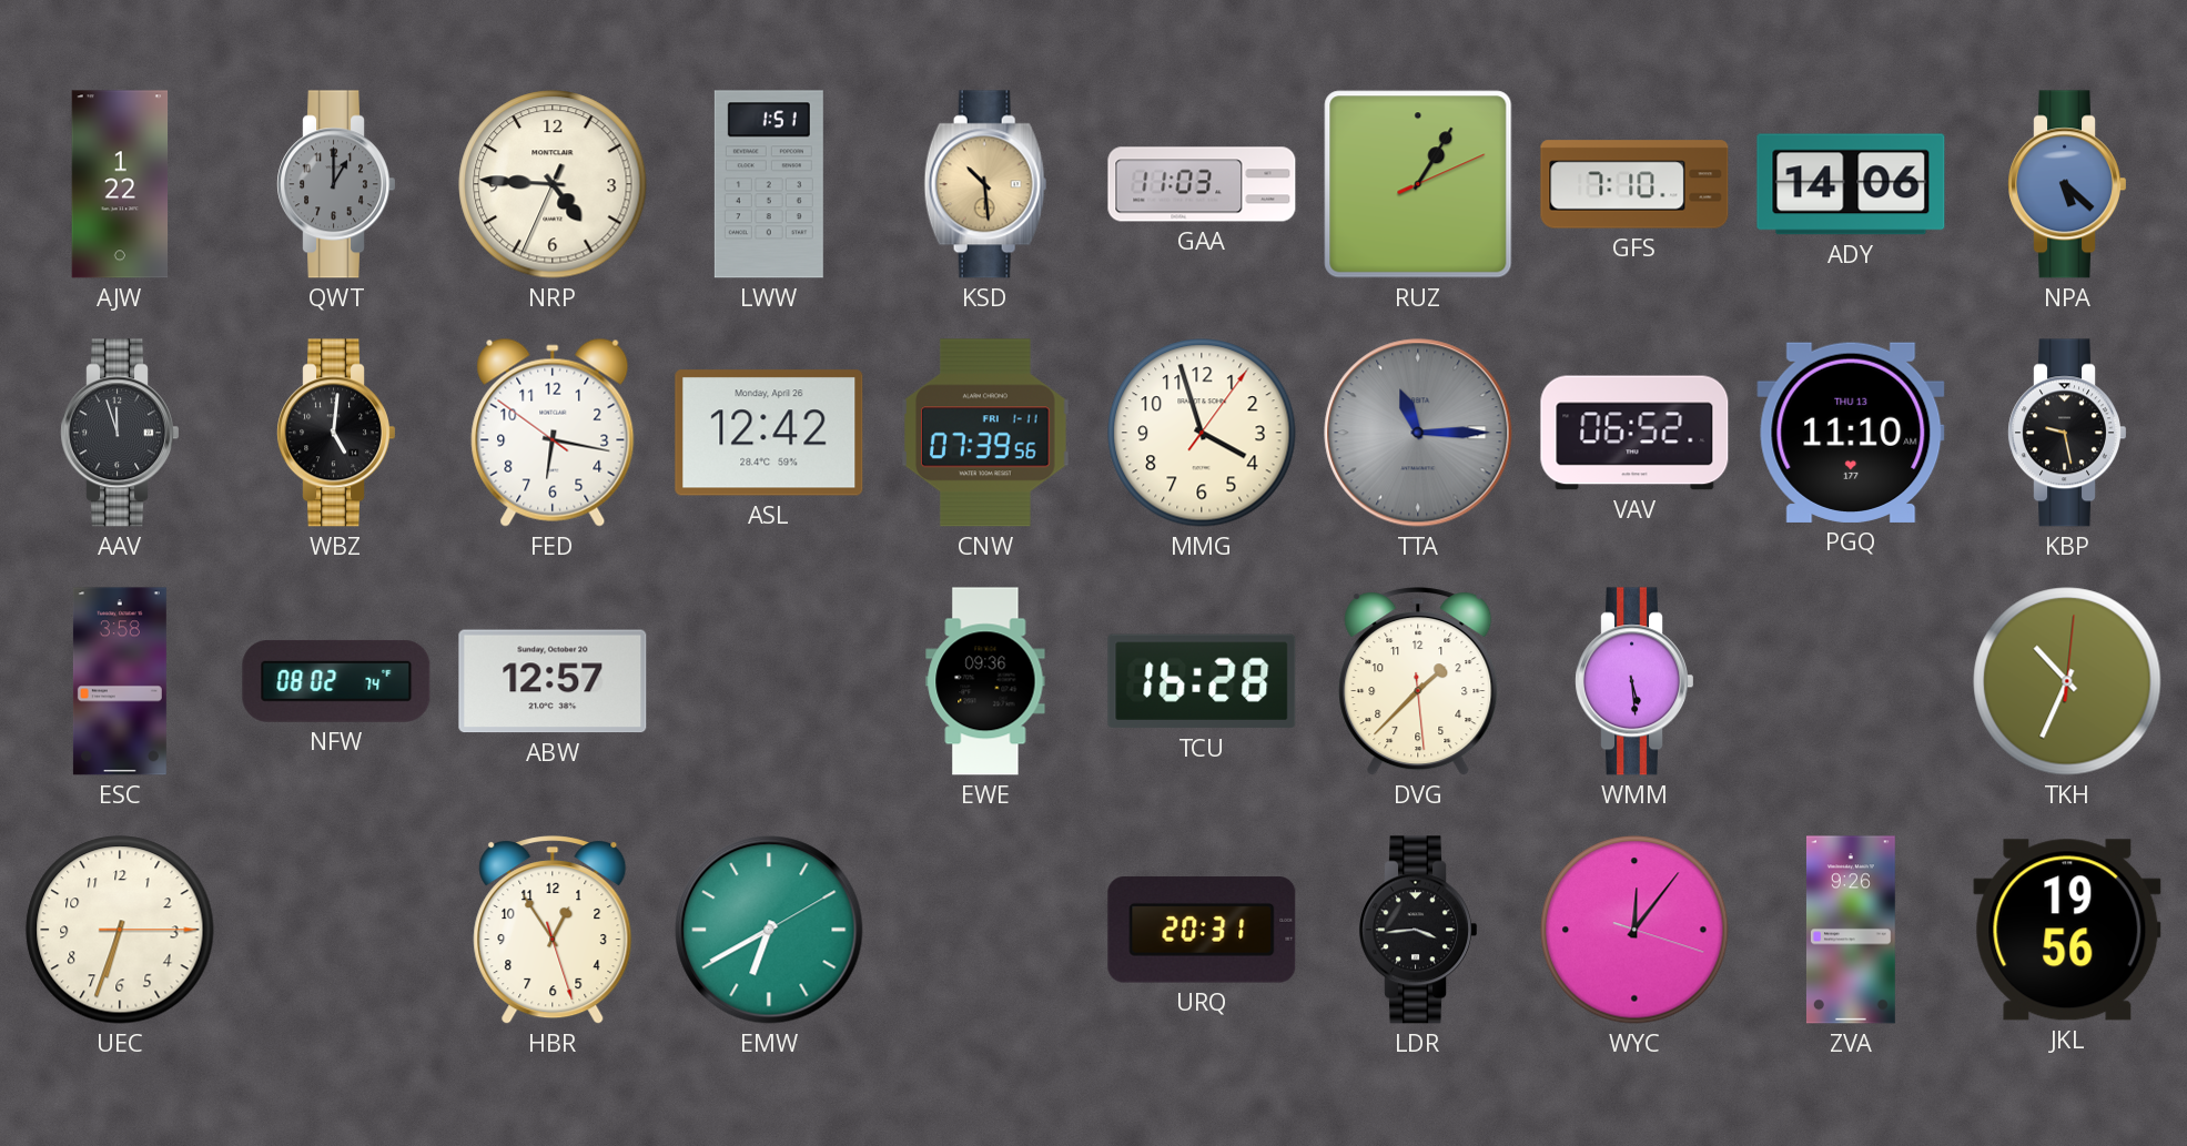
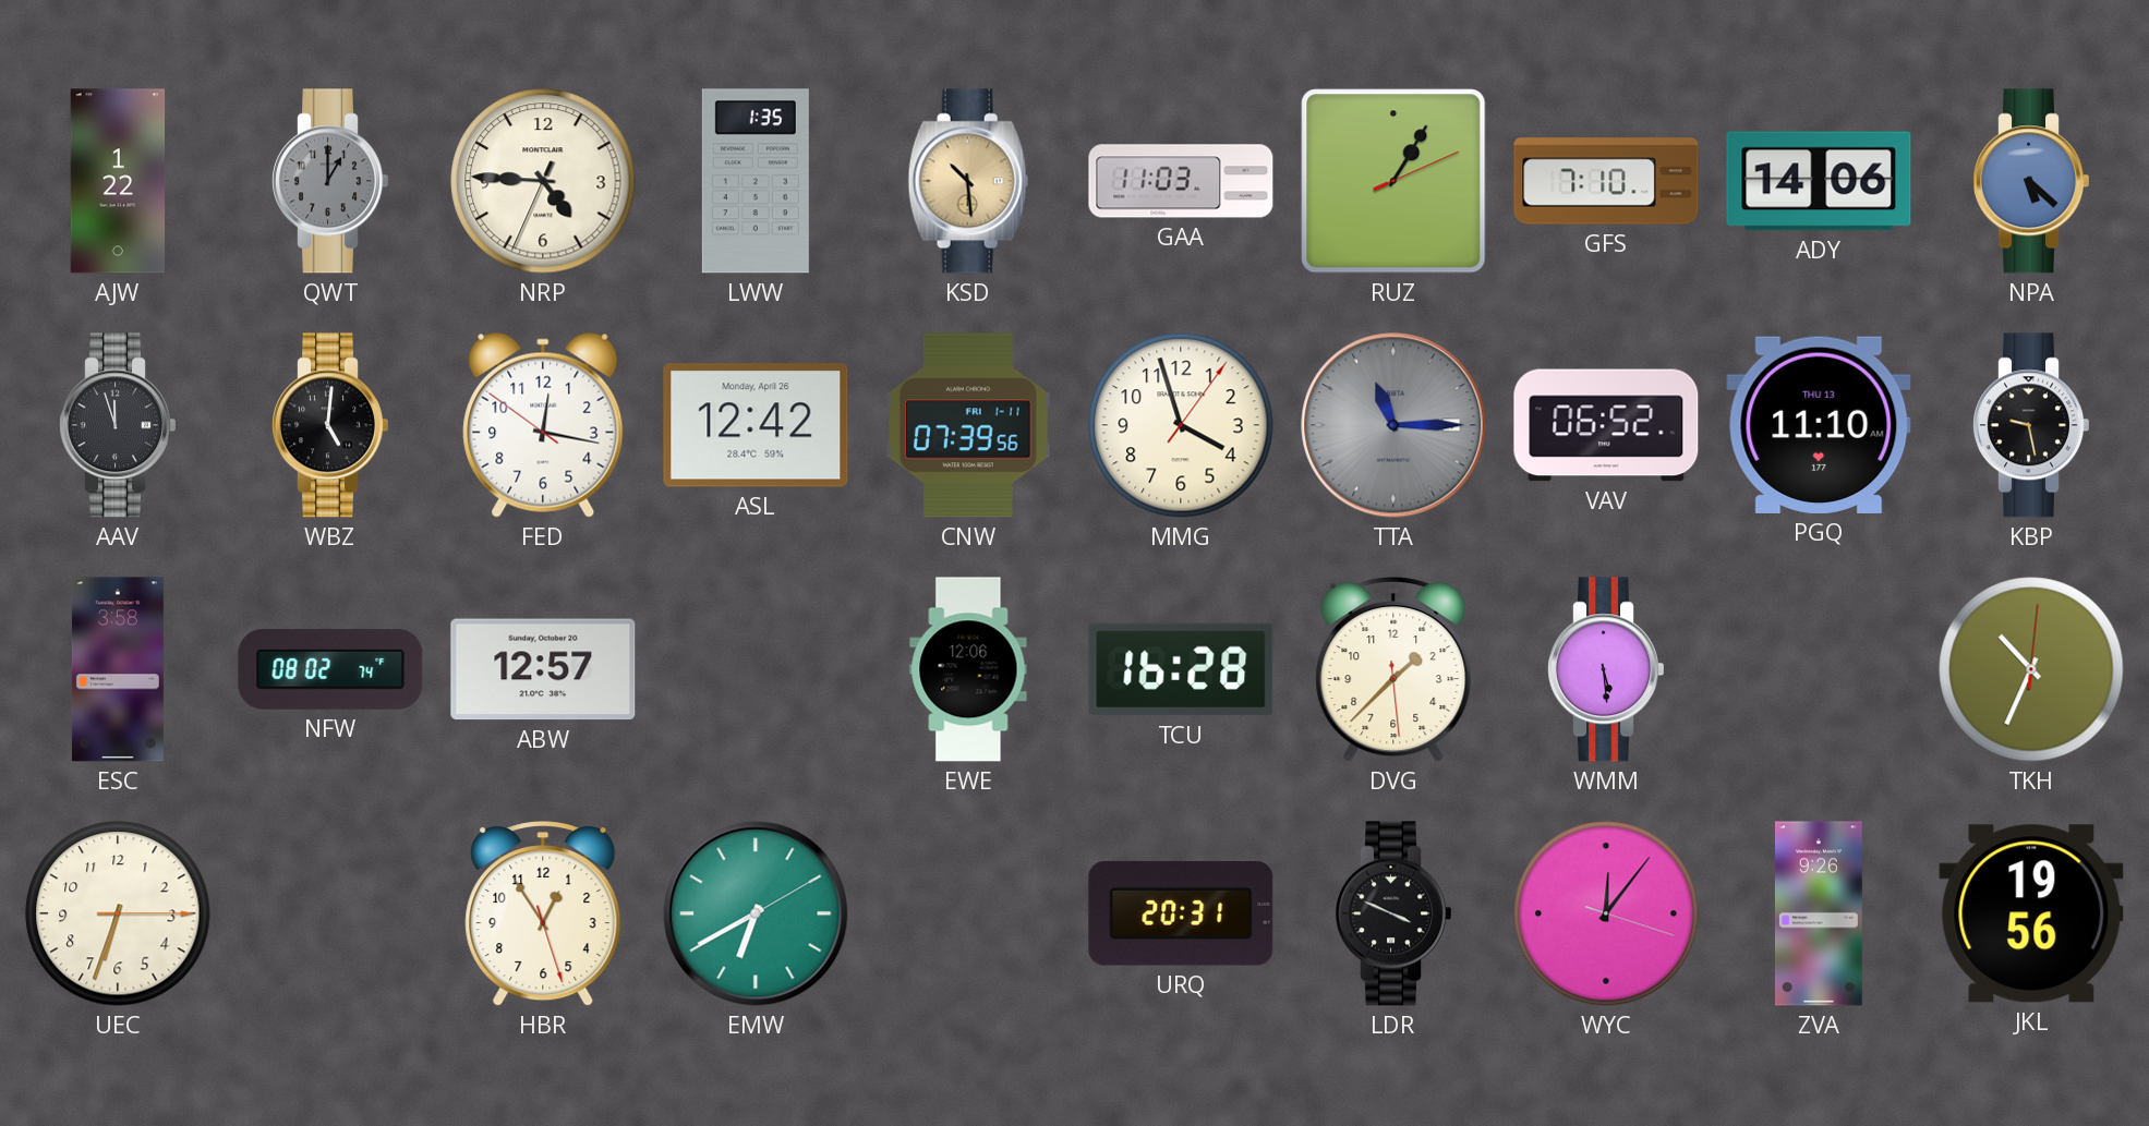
LWW: 1:51 -> 1:35
FED: 6:16 -> 12:16
EWE: 09:36 -> 12:06
LDR: 3:44 -> 3:49
